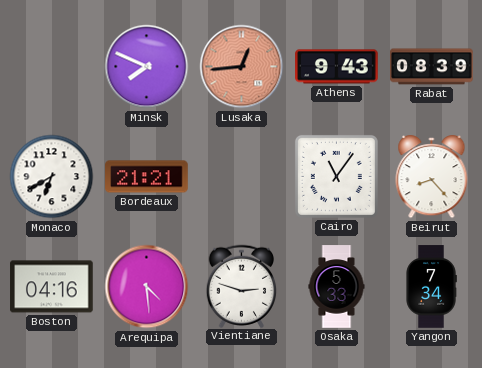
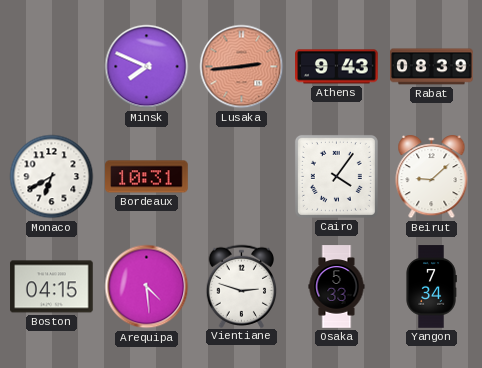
Lusaka: 12:44 -> 2:44
Bordeaux: 21:21 -> 10:31
Cairo: 11:06 -> 4:06
Beirut: 8:23 -> 9:08
Boston: 04:16 -> 04:15
